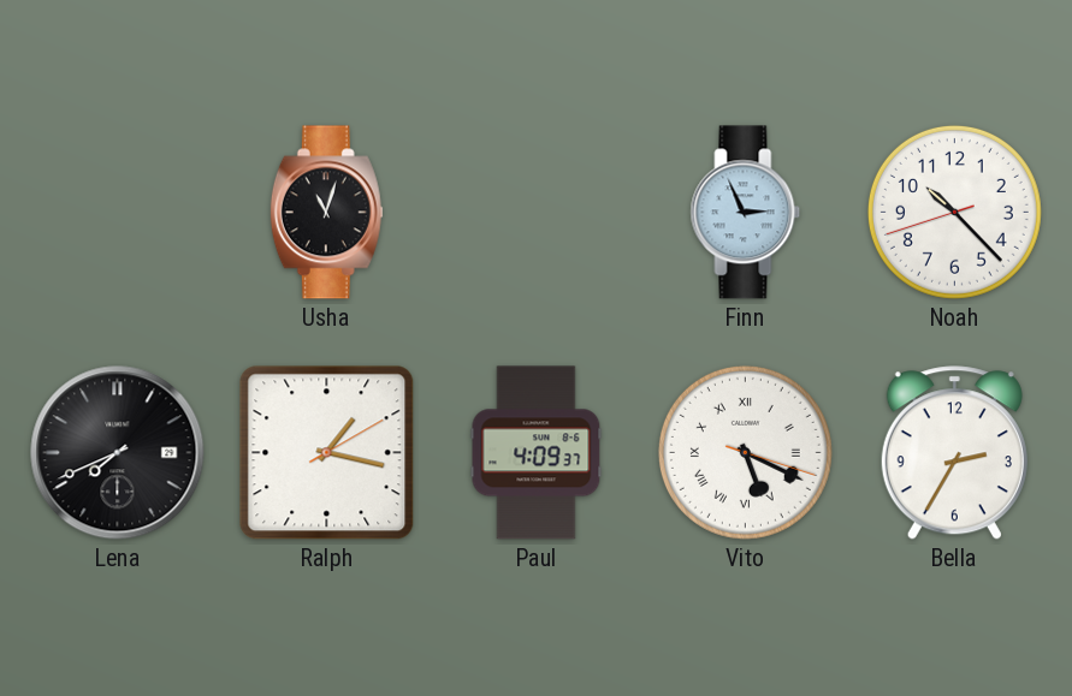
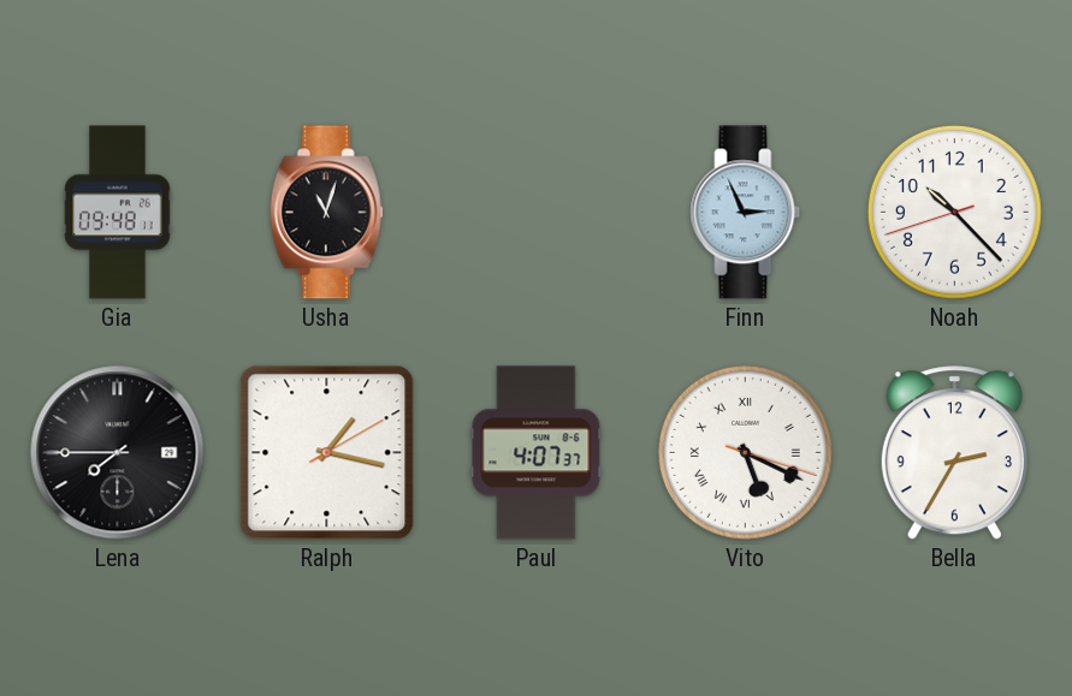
Gia: none -> 09:48
Lena: 7:41 -> 7:45
Paul: 4:09 -> 4:07
